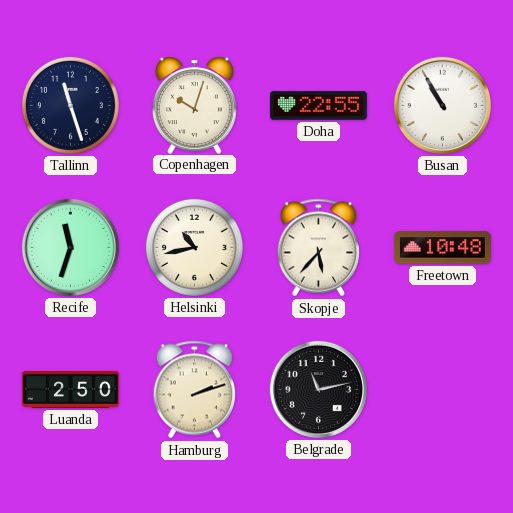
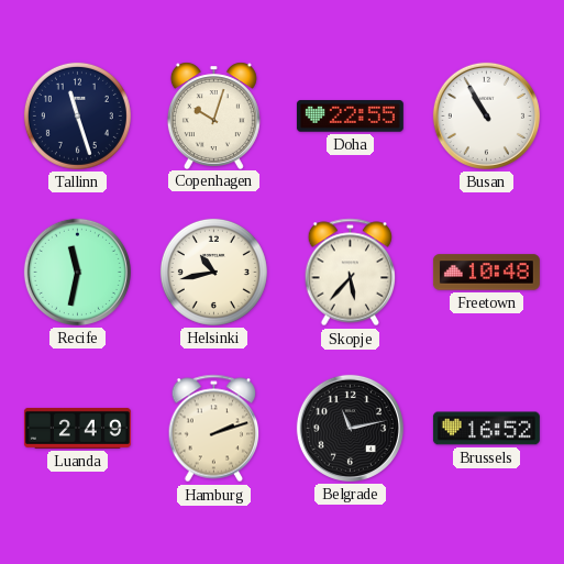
Recife: 11:33 -> 11:32
Luanda: 2:50 -> 2:49
Brussels: none -> 16:52
